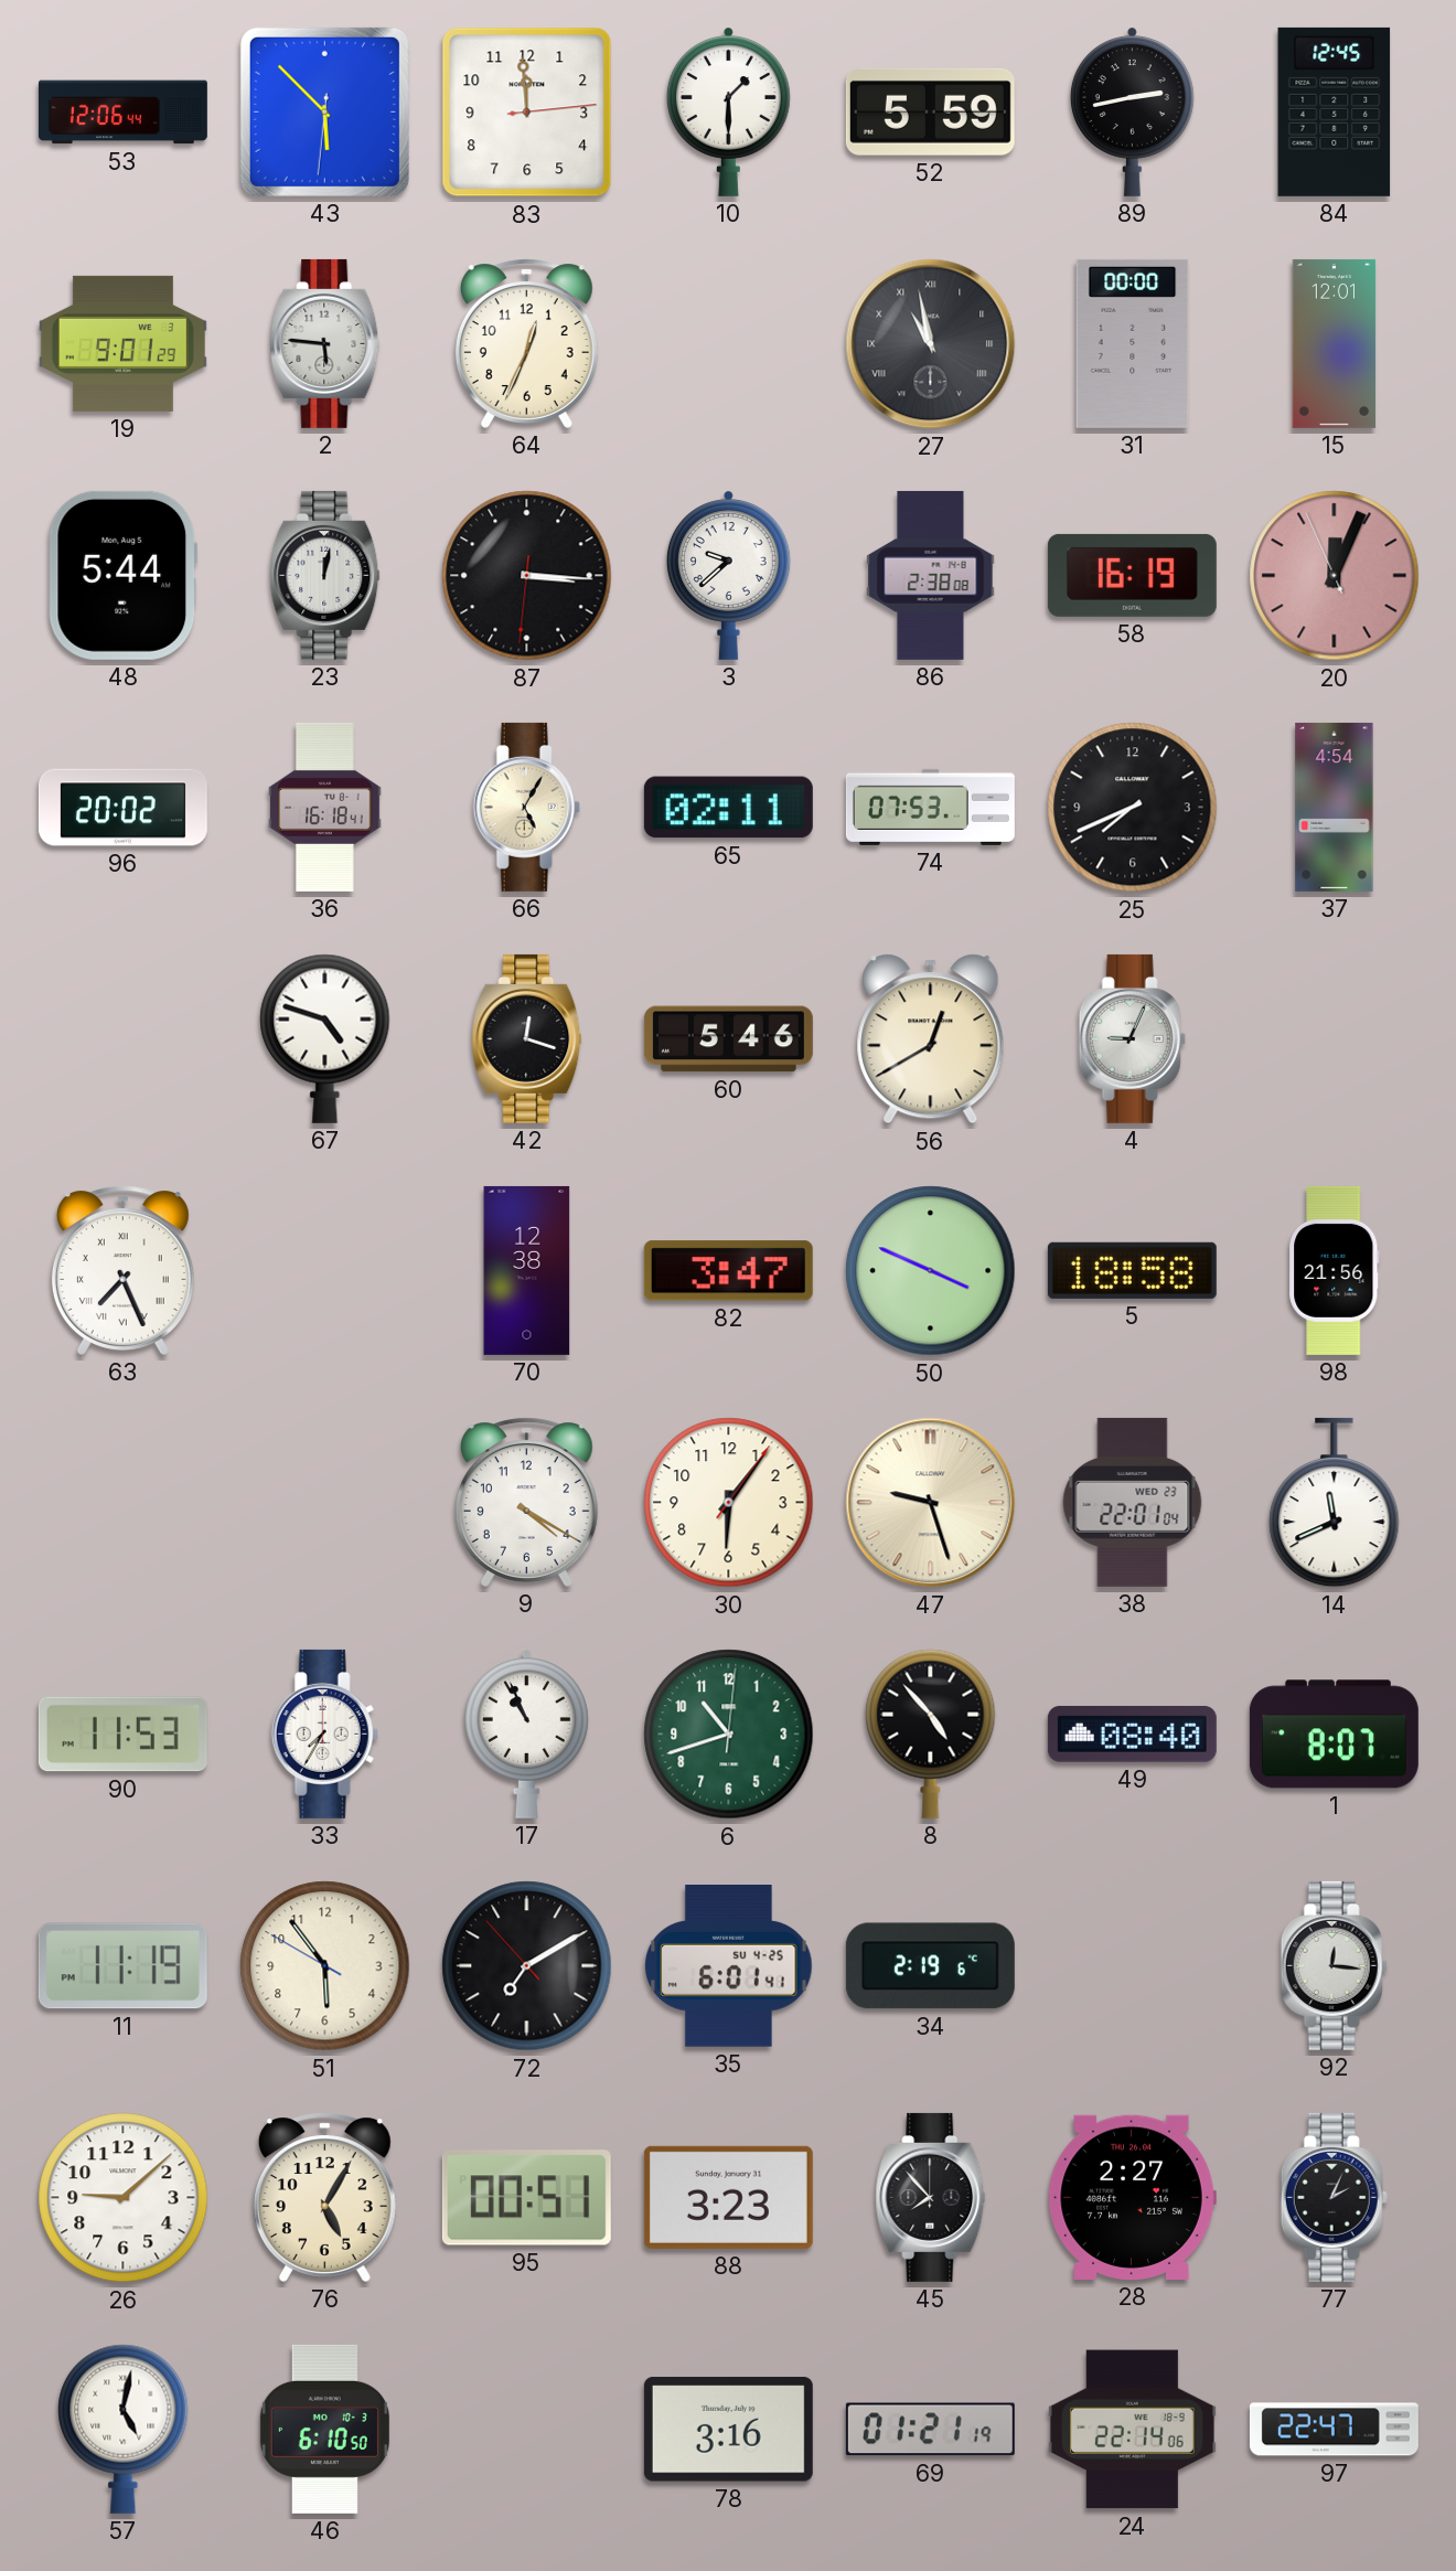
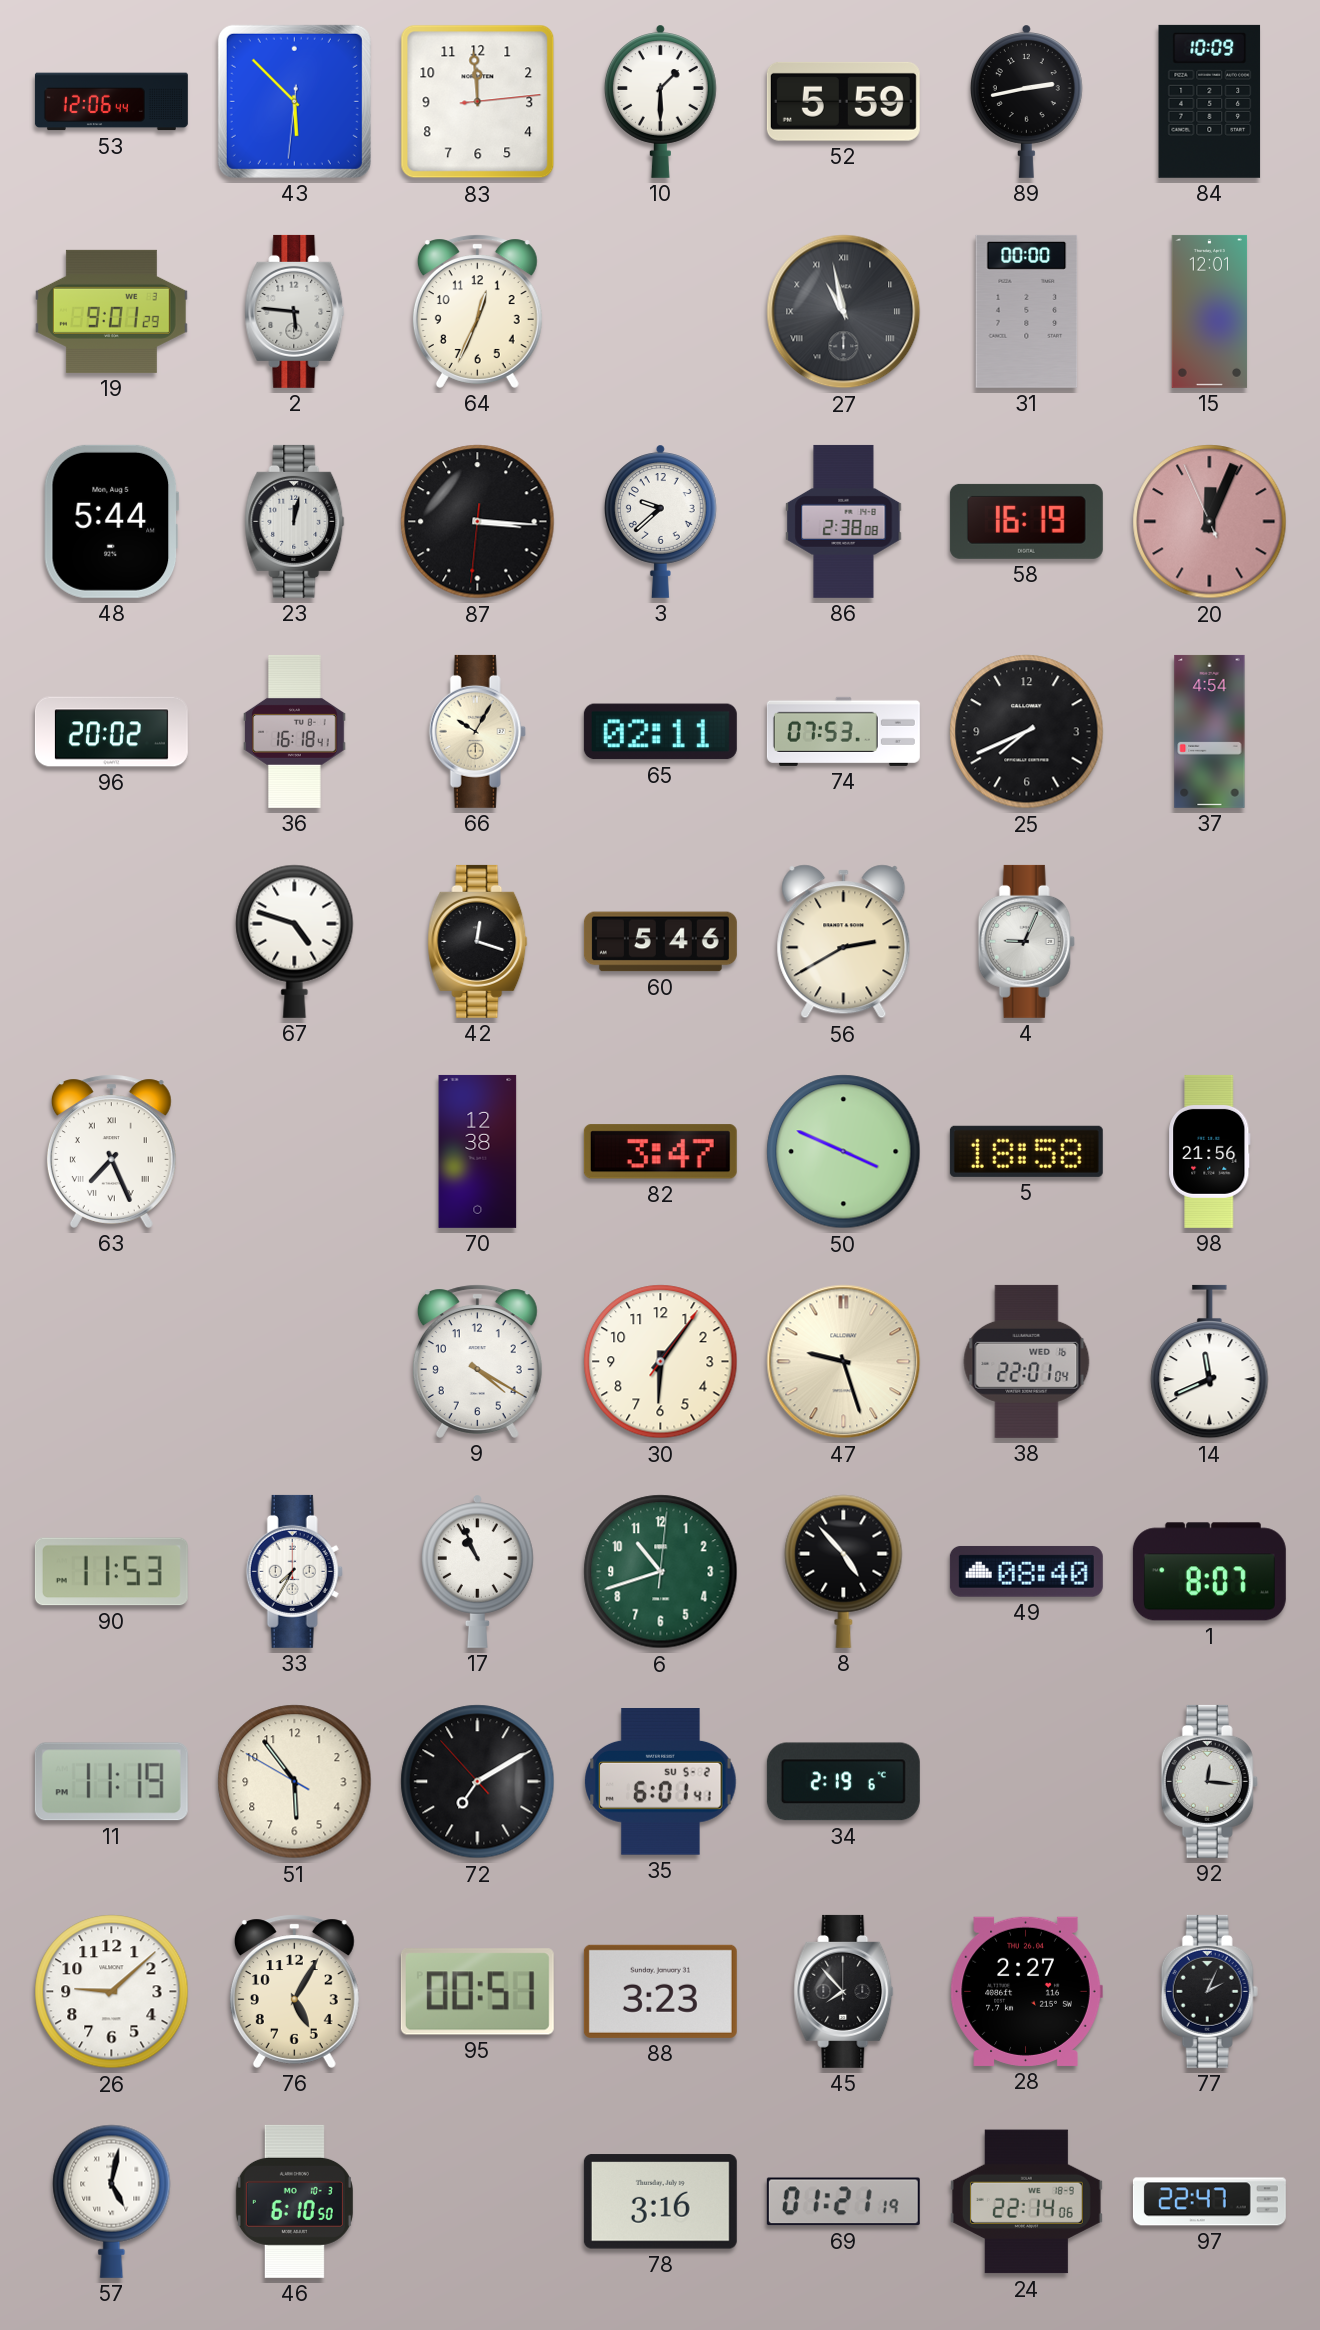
84: 12:45 -> 10:09
66: 5:05 -> 10:05
56: 12:40 -> 2:40
38 date: WED 23 -> WED 16
35 date: SU 4-25 -> SU 5-2
